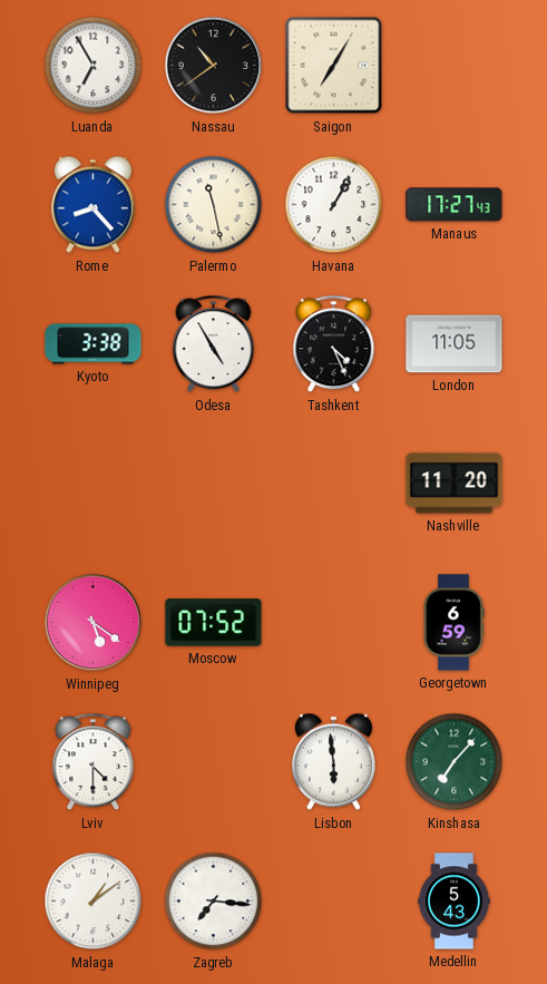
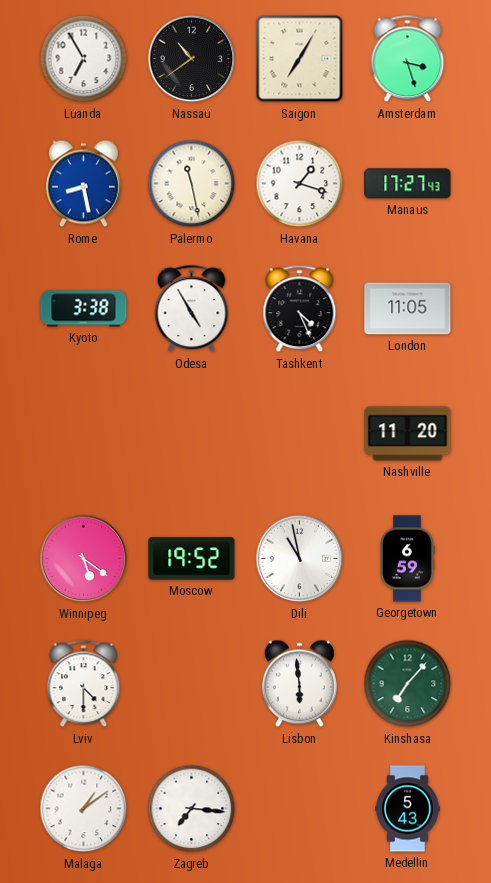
Amsterdam: none -> 3:27
Rome: 8:23 -> 8:28
Havana: 1:05 -> 1:18
Moscow: 07:52 -> 19:52
Dili: none -> 10:58
